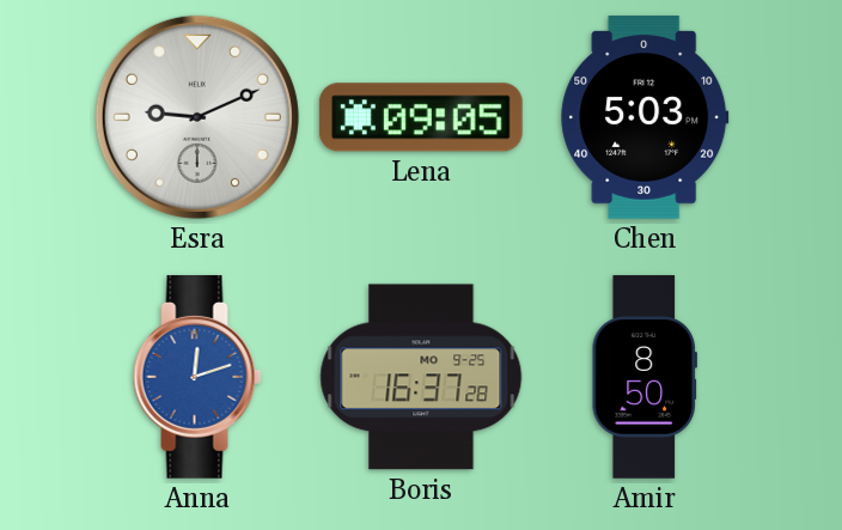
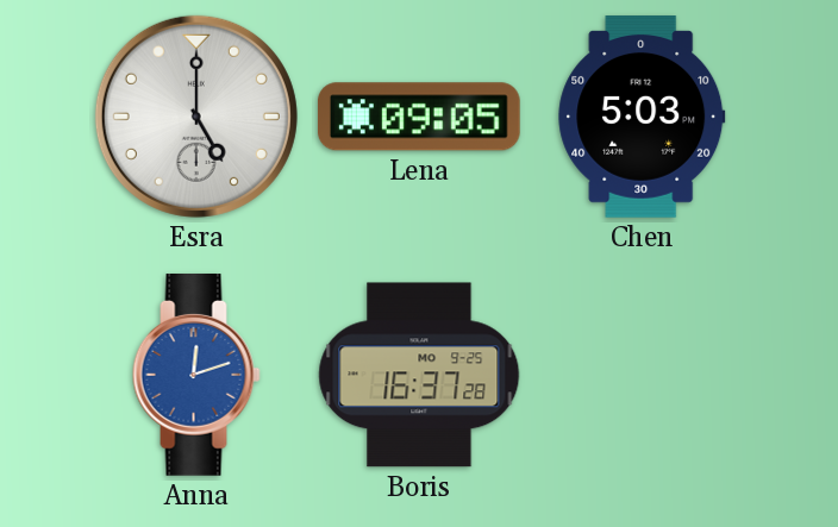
Esra: 9:11 -> 5:00
Amir: 8:50 -> none
